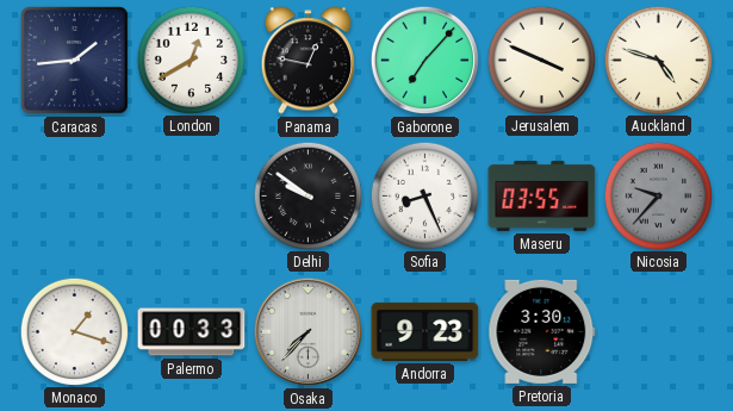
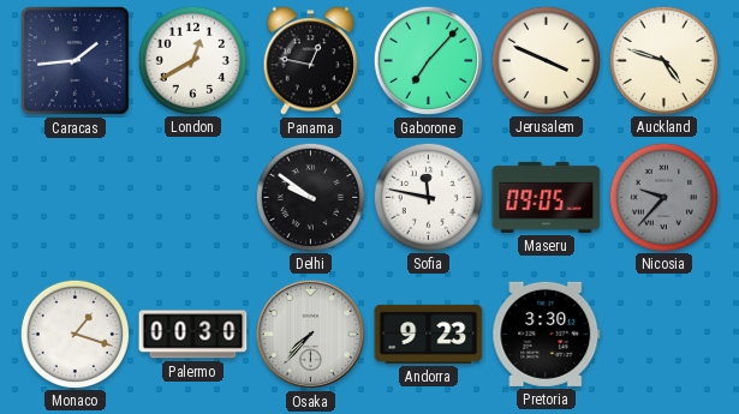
Sofia: 8:26 -> 11:47
Maseru: 03:55 -> 09:05
Palermo: 00:33 -> 00:30
